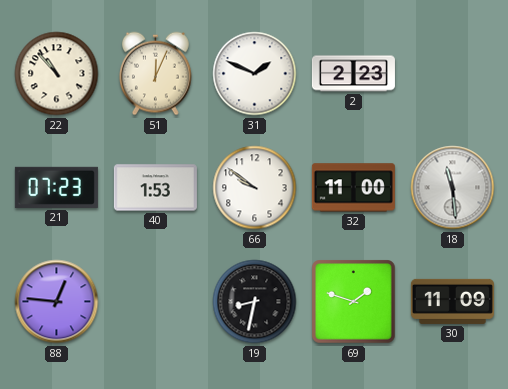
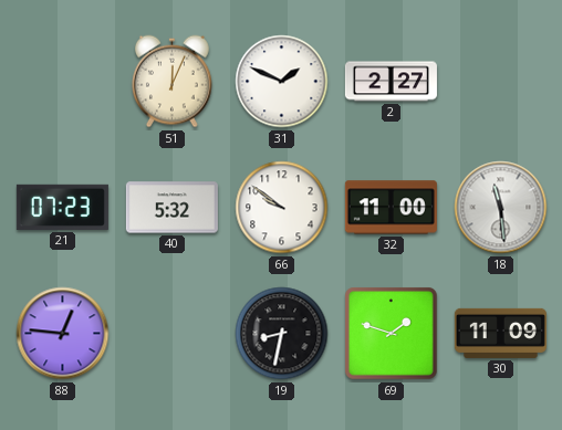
22: 10:53 -> none
2: 2:23 -> 2:27
40: 1:53 -> 5:32
